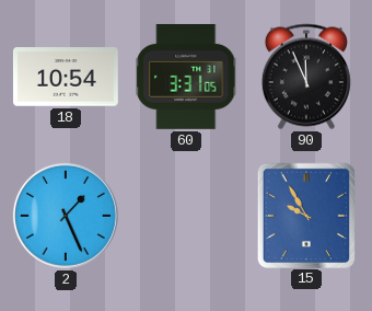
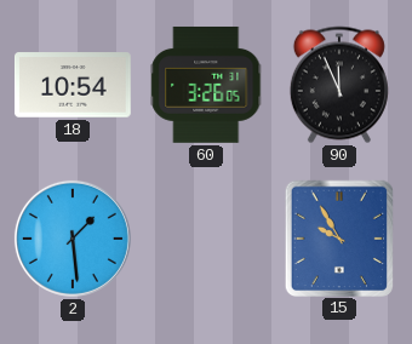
60: 3:31 -> 3:26
2: 1:26 -> 1:29
